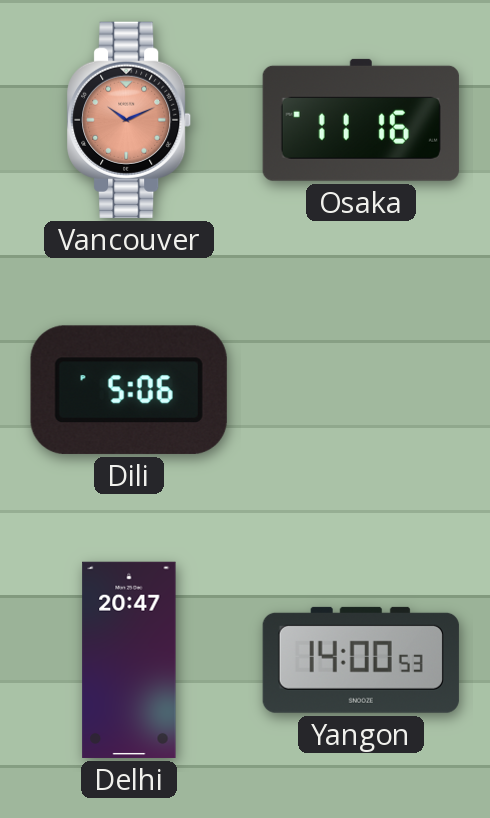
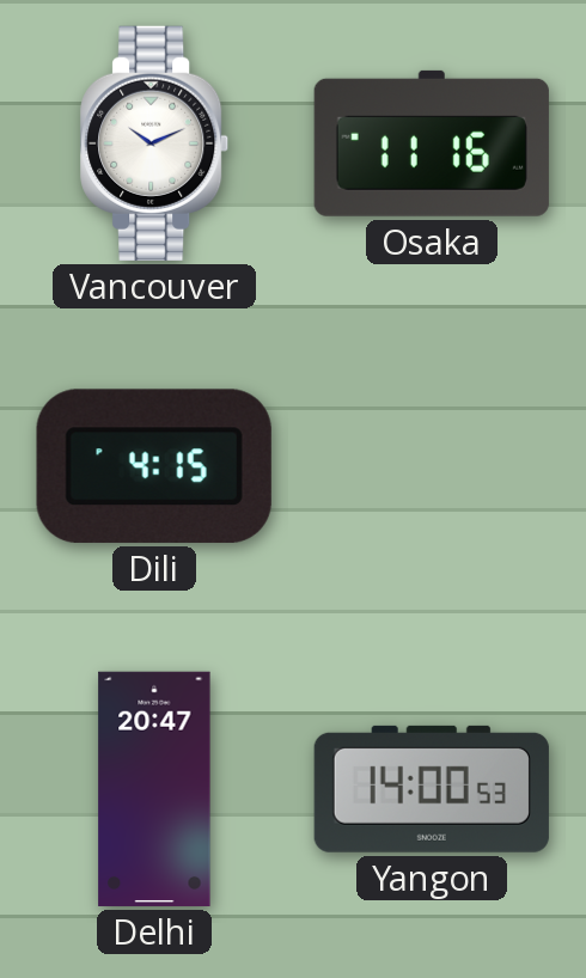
Vancouver dial: salmon -> white
Dili: 5:06 -> 4:15
